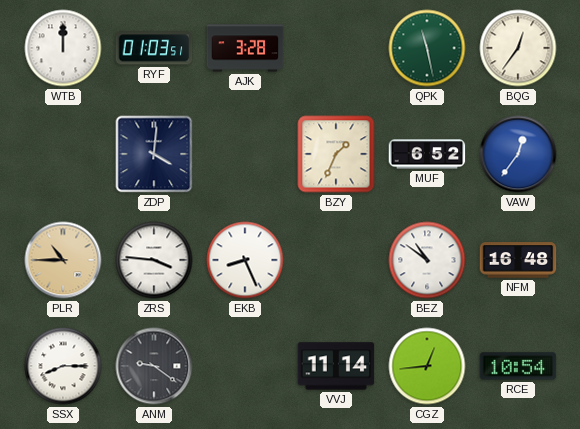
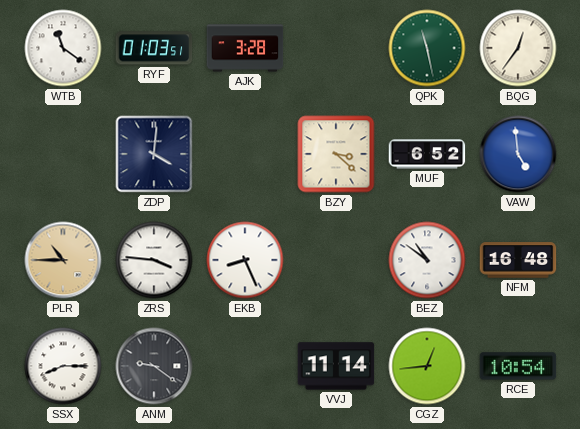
WTB: 12:00 -> 11:21
BZY: 1:34 -> 3:22
VAW: 12:36 -> 4:59
